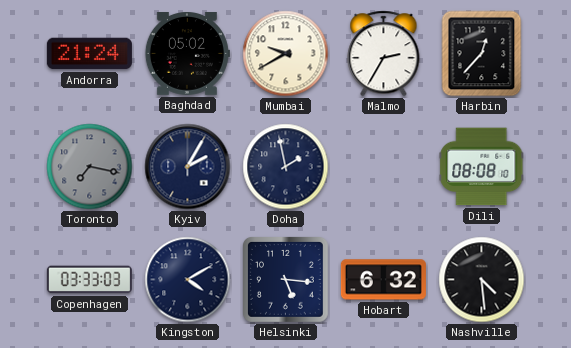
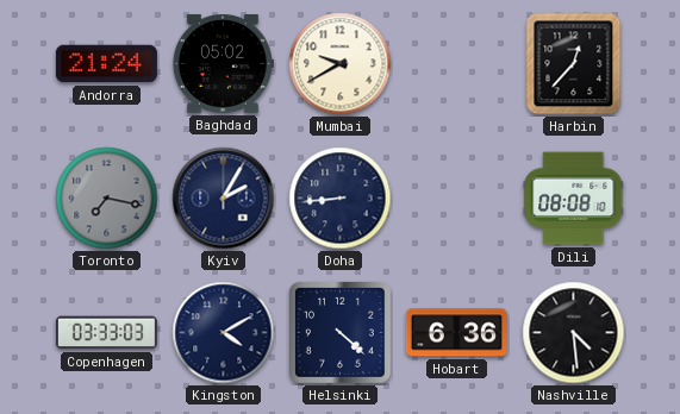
Malmo: 2:35 -> none
Doha: 1:58 -> 8:44
Helsinki: 5:16 -> 4:22
Hobart: 6:32 -> 6:36
